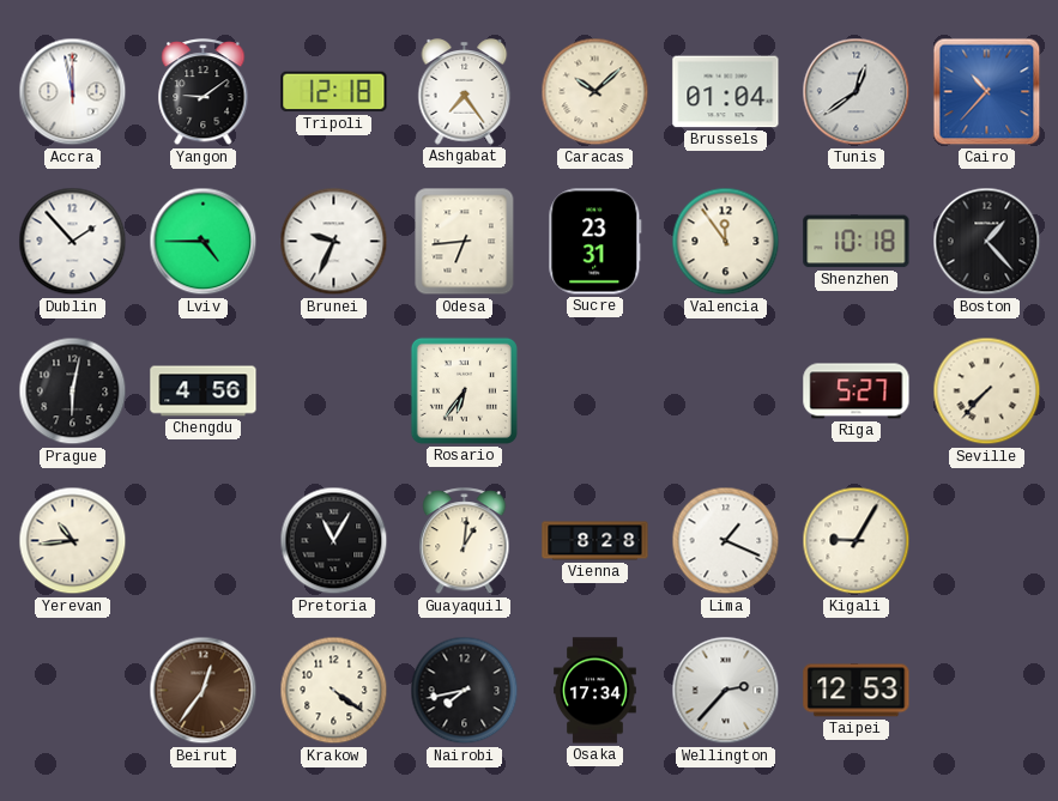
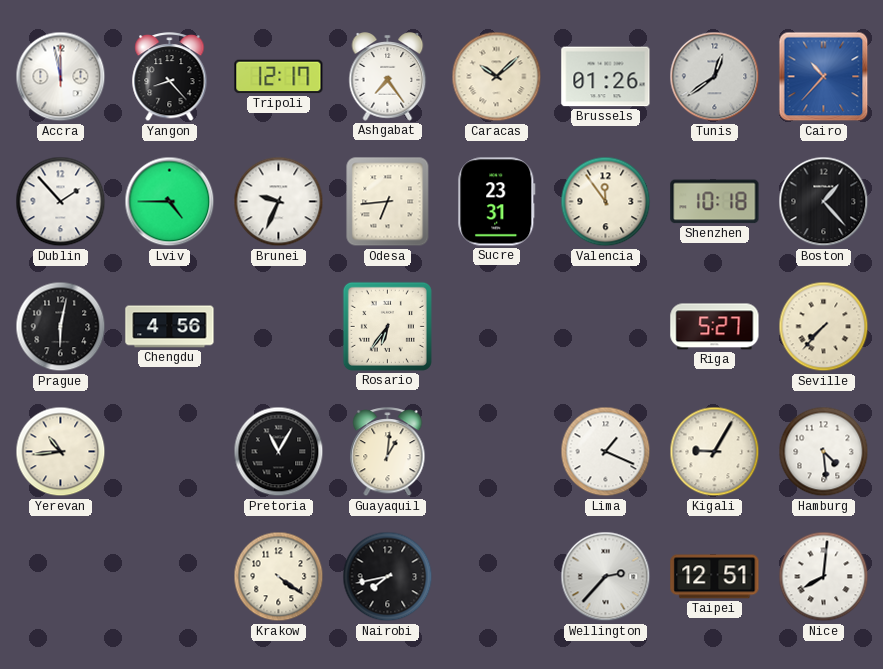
Yangon: 9:09 -> 8:23
Tripoli: 12:18 -> 12:17
Brussels: 01:04 -> 01:26
Vienna: 8:28 -> none
Hamburg: none -> 4:29
Beirut: 12:36 -> none
Osaka: 17:34 -> none
Taipei: 12:53 -> 12:51
Nice: none -> 8:01
